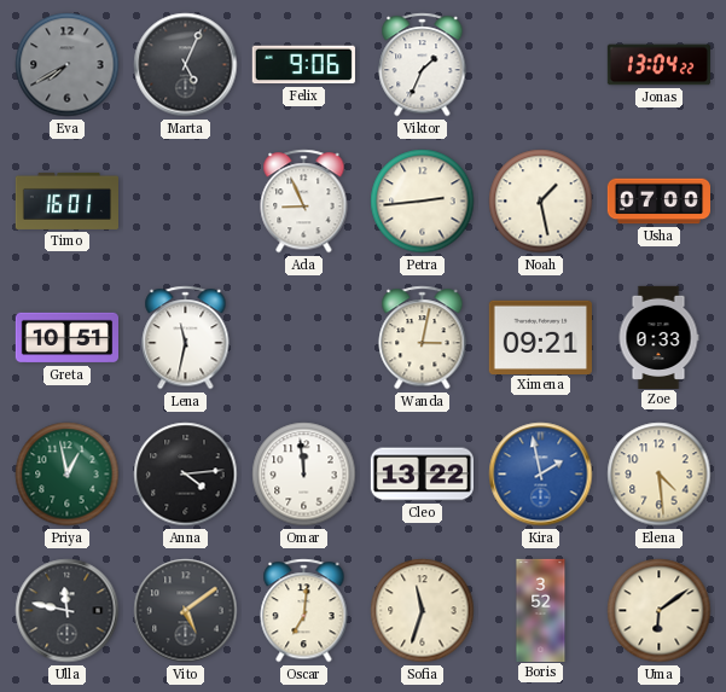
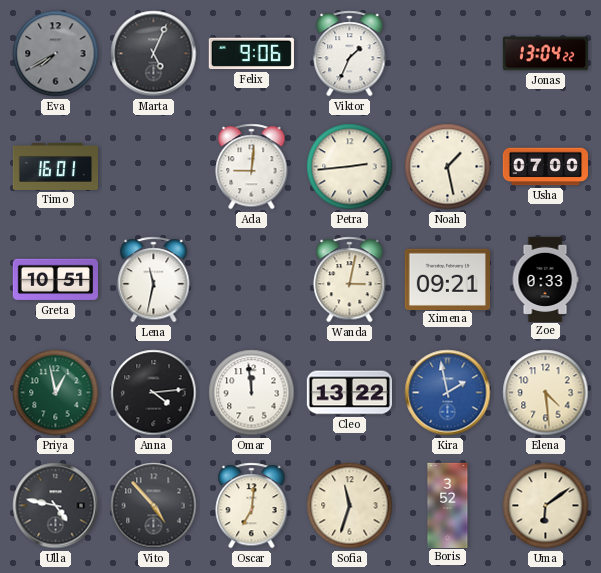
Ada: 8:56 -> 9:01
Ulla: 11:47 -> 4:47
Vito: 5:09 -> 4:53
